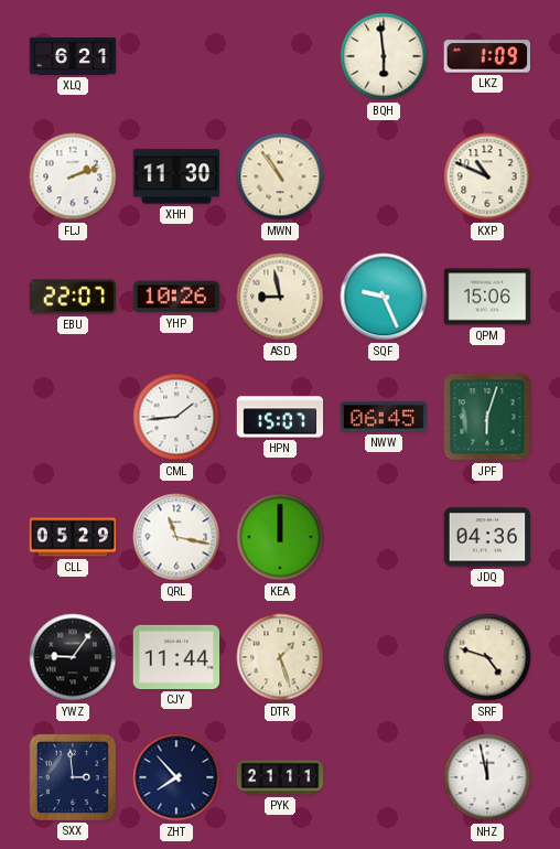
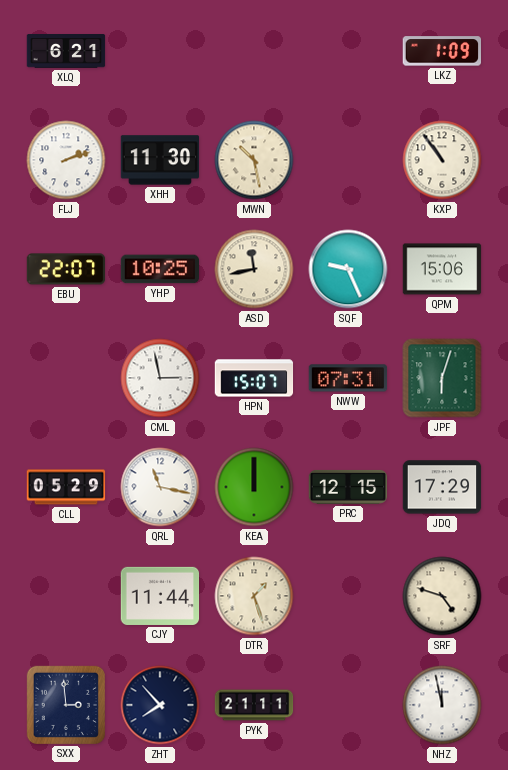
BQH: 5:59 -> none
MWN: 10:54 -> 10:28
KXP: 10:49 -> 10:54
YHP: 10:26 -> 10:25
ASD: 8:58 -> 11:43
CML: 1:44 -> 2:58
NWW: 06:45 -> 07:31
PRC: none -> 12:15
JDQ: 04:36 -> 17:29
YWZ: 9:06 -> none
